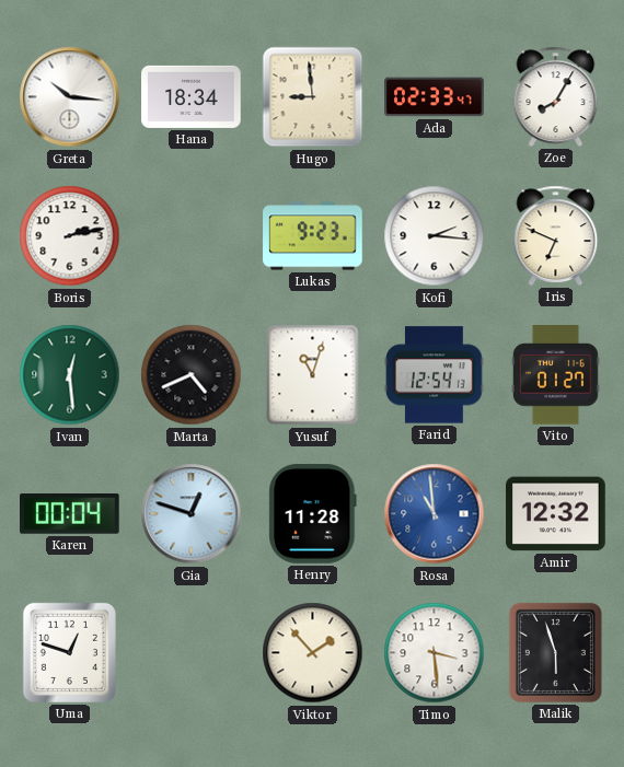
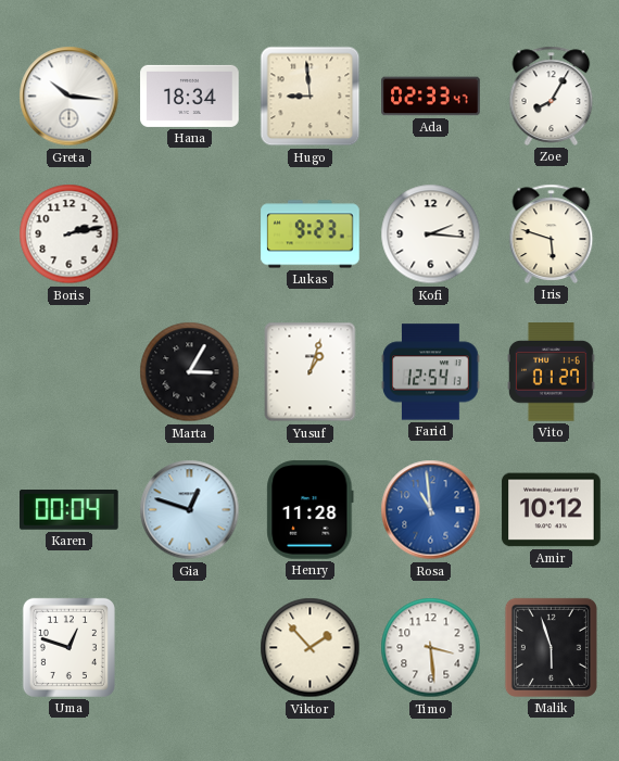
Iris: 6:49 -> 5:48
Ivan: 12:29 -> none
Marta: 4:41 -> 3:05
Yusuf: 11:03 -> 1:03
Amir: 12:32 -> 10:12
